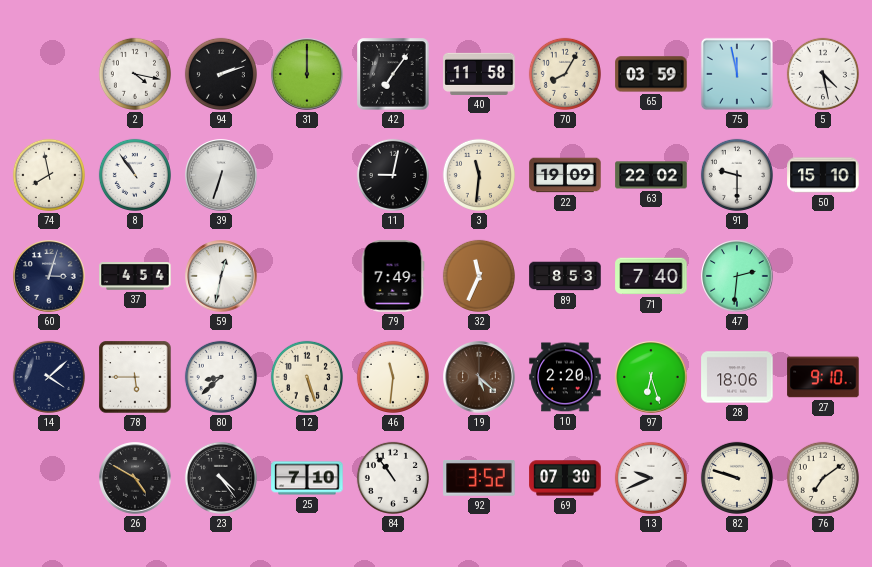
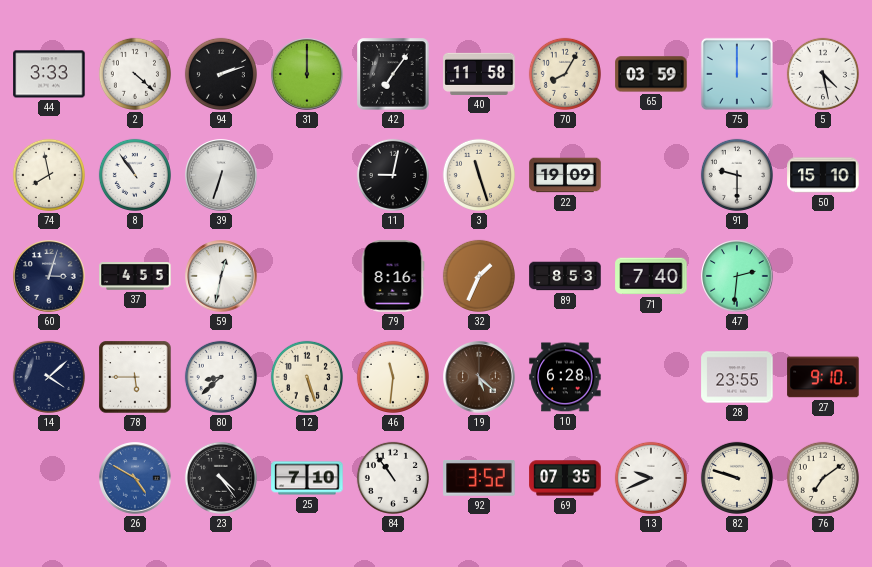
44: none -> 3:33
2: 4:17 -> 4:22
75: 11:58 -> 12:00
3: 11:31 -> 11:27
63: 22:02 -> none
37: 4:54 -> 4:55
79: 7:49 -> 8:16
32: 11:34 -> 1:34
10: 2:20 -> 6:28
97: 6:27 -> none
28: 18:06 -> 23:55
26 dial: black -> blue
69: 07:30 -> 07:35
